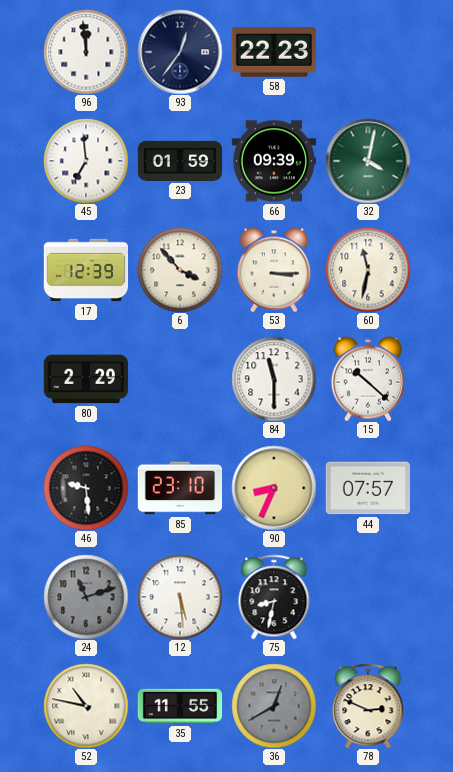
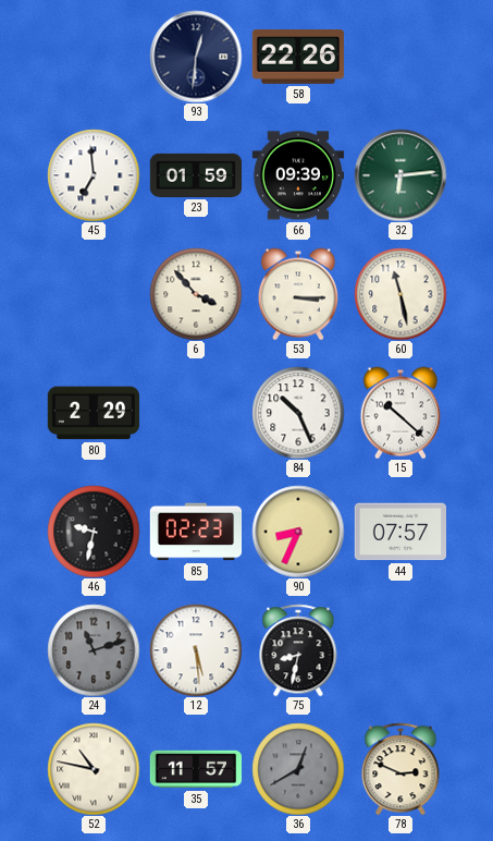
96: 11:59 -> none
93: 12:36 -> 12:31
58: 22:23 -> 22:26
32: 4:02 -> 6:14
17: 12:39 -> none
60: 11:32 -> 11:28
84: 11:30 -> 10:26
46: 9:29 -> 9:32
85: 23:10 -> 02:23
35: 11:55 -> 11:57
